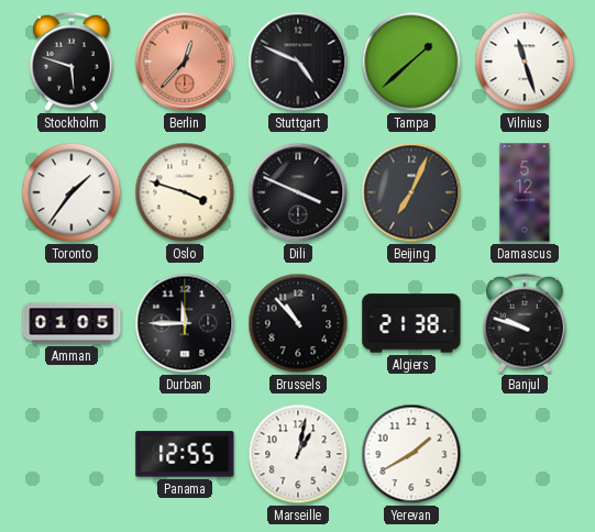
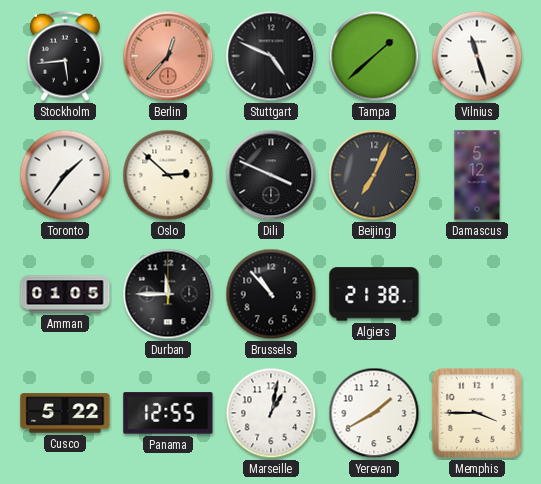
Stockholm: 5:48 -> 5:44
Oslo: 3:48 -> 2:52
Banjul: 9:48 -> none
Cusco: none -> 5:22
Memphis: none -> 3:45
